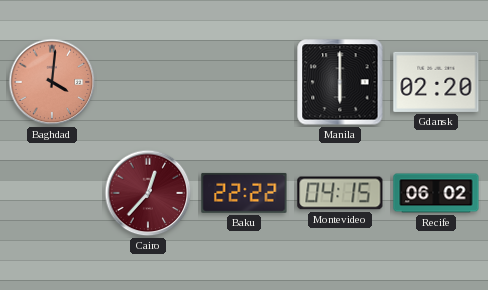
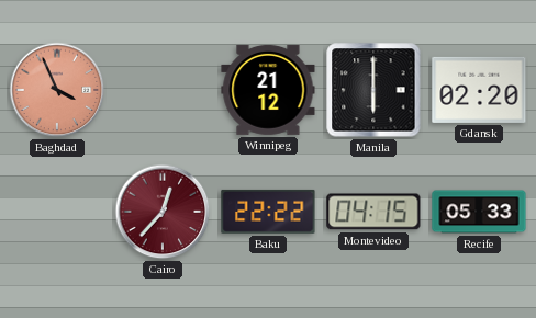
Baghdad: 4:01 -> 3:56
Winnipeg: none -> 21:12
Recife: 06:02 -> 05:33
